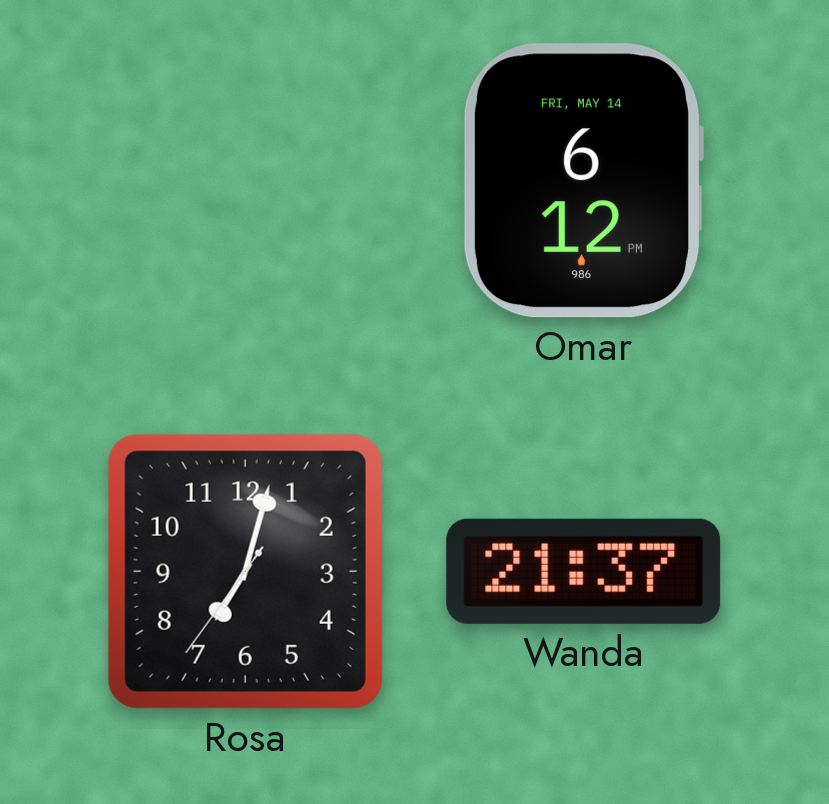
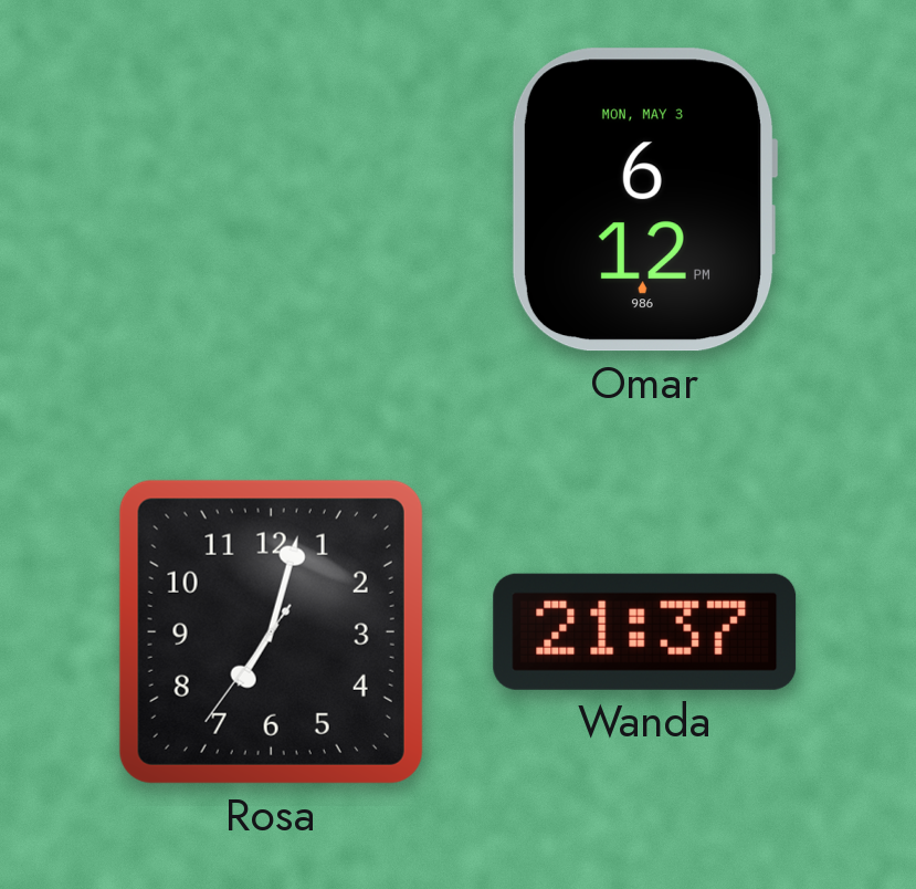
Omar date: FRI, MAY 14 -> MON, MAY 3
